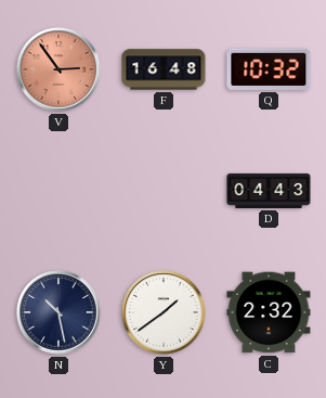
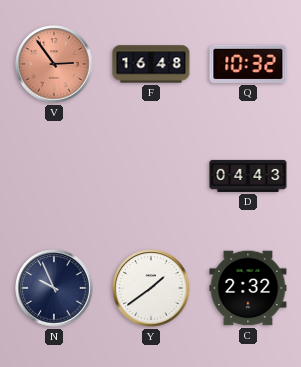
N: 10:28 -> 9:56
